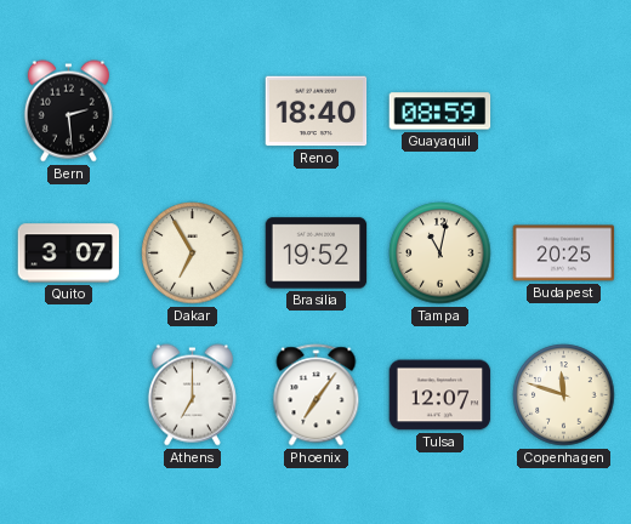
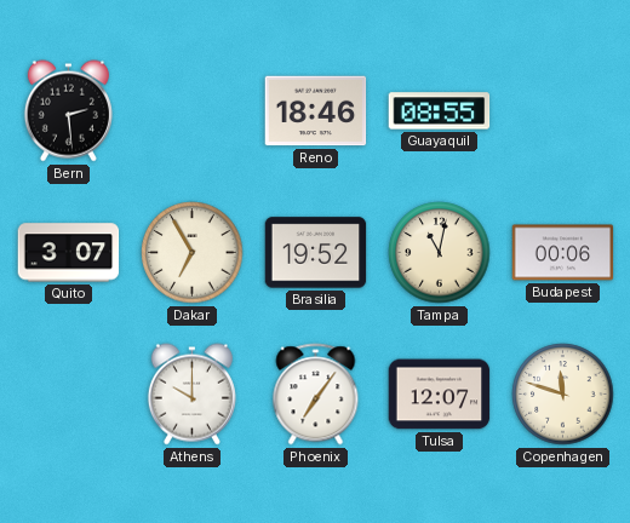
Reno: 18:40 -> 18:46
Guayaquil: 08:59 -> 08:55
Budapest: 20:25 -> 00:06
Athens: 7:00 -> 10:00
